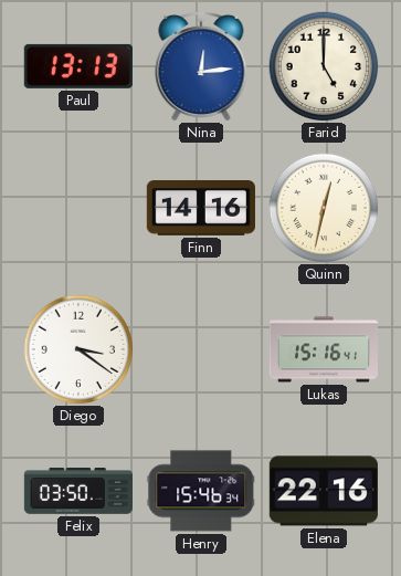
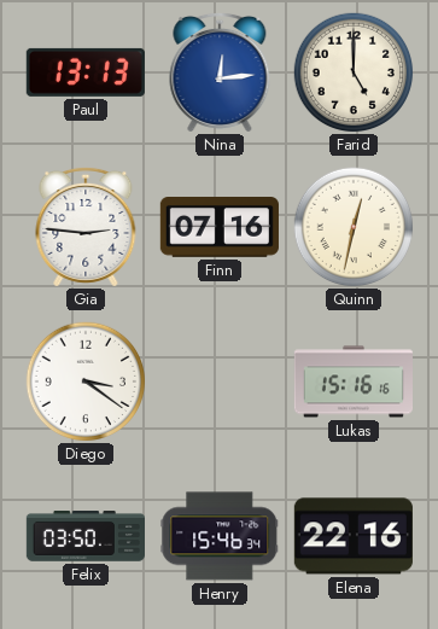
Gia: none -> 2:46
Finn: 14:16 -> 07:16
Lukas: 15:16:41 -> 15:16:16
